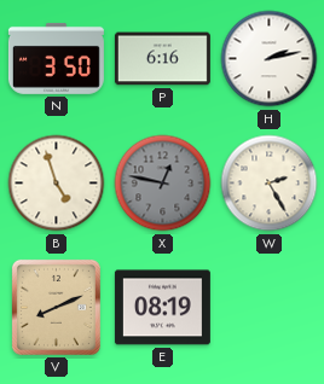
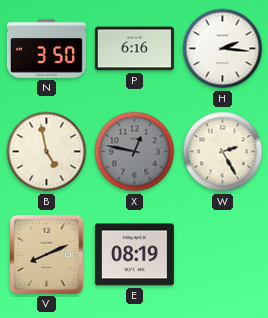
H: 2:13 -> 2:16
B: 4:57 -> 4:58
